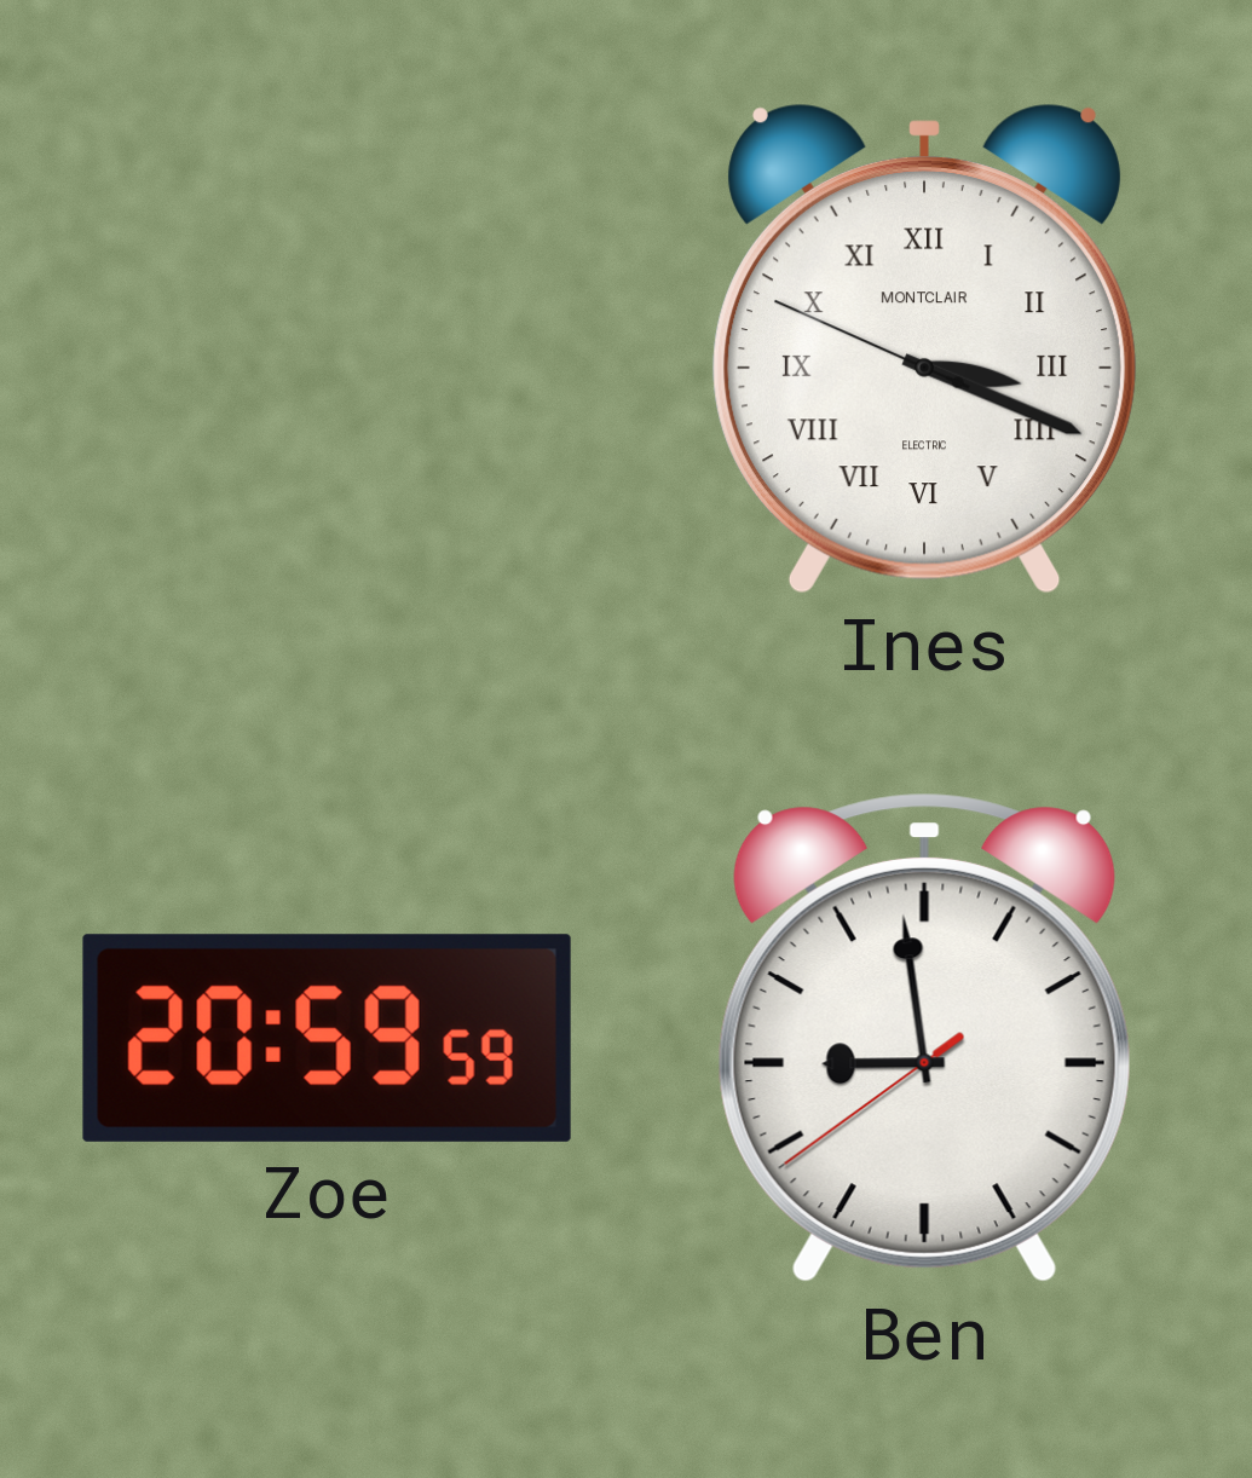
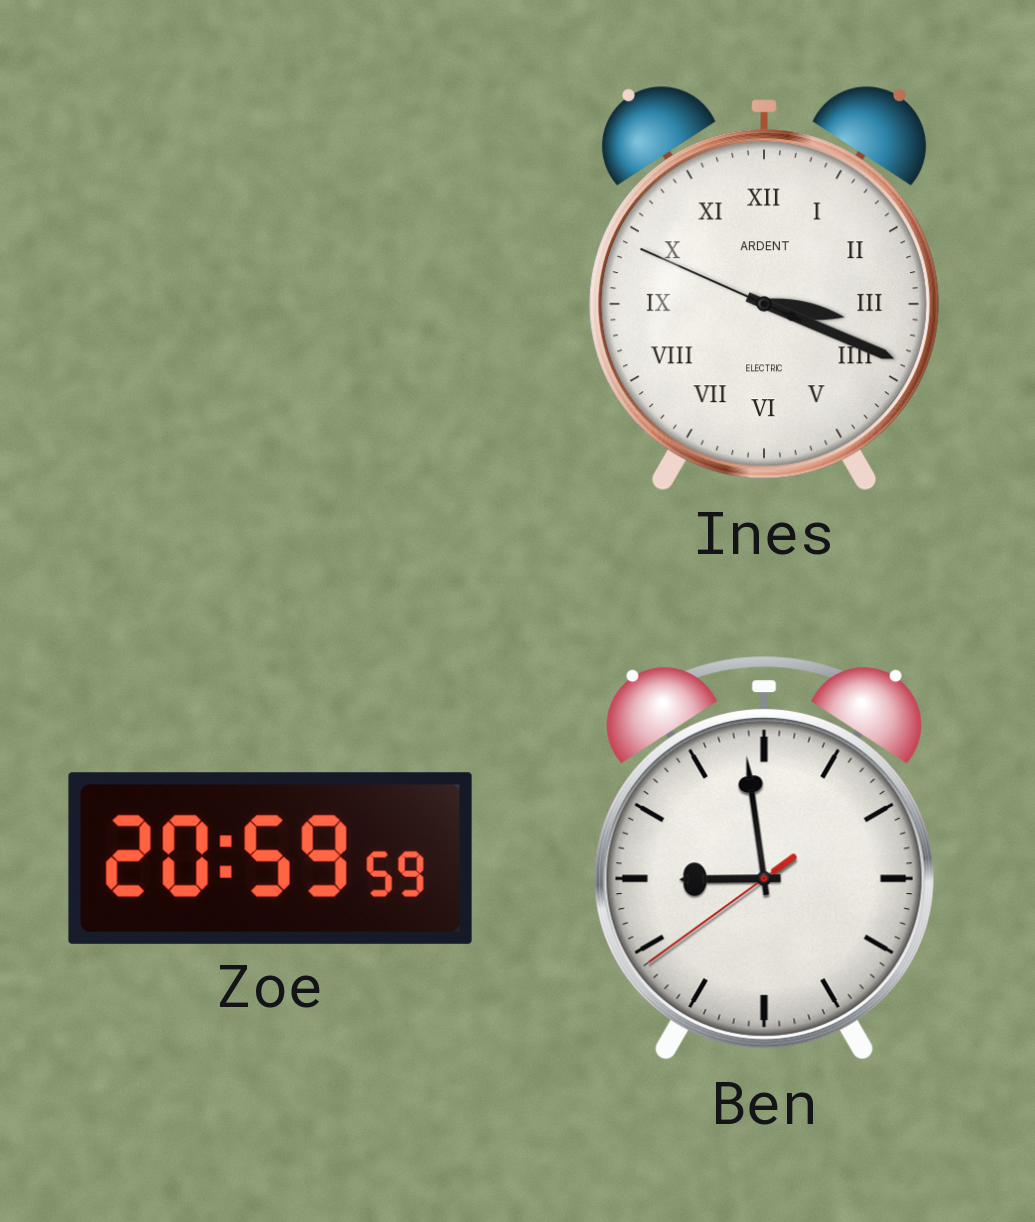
Ines brand: MONTCLAIR -> ARDENT
